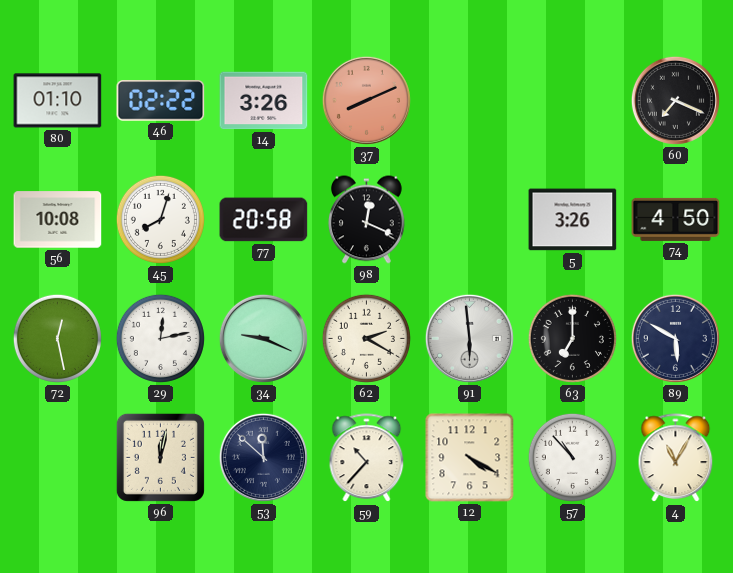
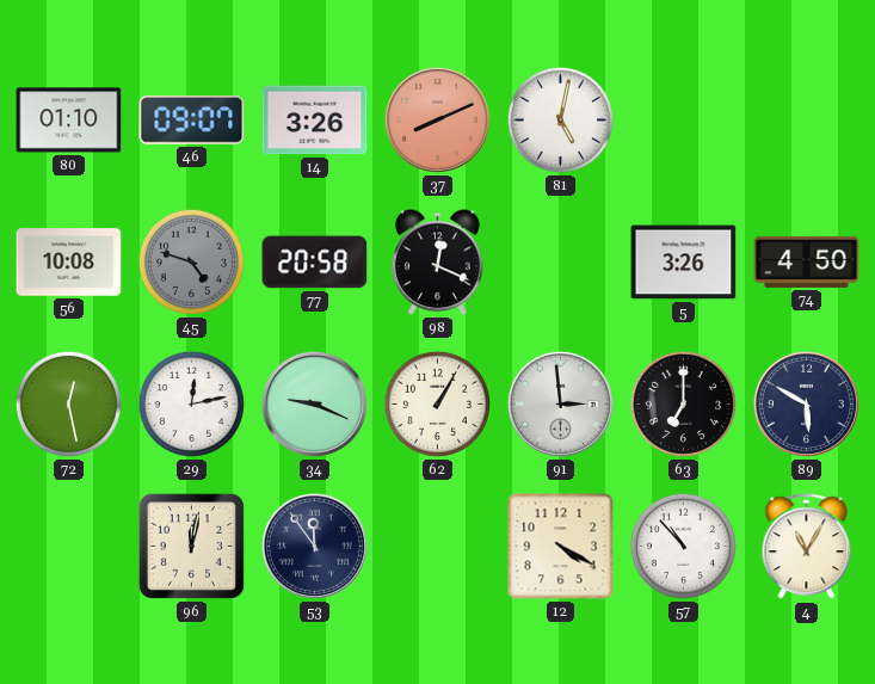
46: 02:22 -> 09:07
81: none -> 5:02
60: 7:19 -> none
45: 8:03 -> 4:48
45 dial: white -> grey
62: 2:20 -> 1:05
91: 5:59 -> 2:59
53: 11:52 -> 11:54
59: 10:37 -> none
